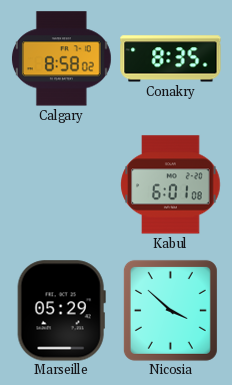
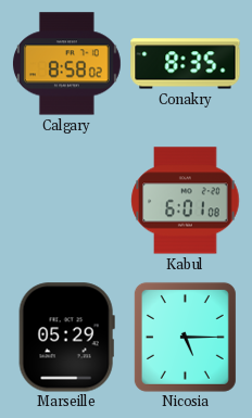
Nicosia: 3:52 -> 5:15
